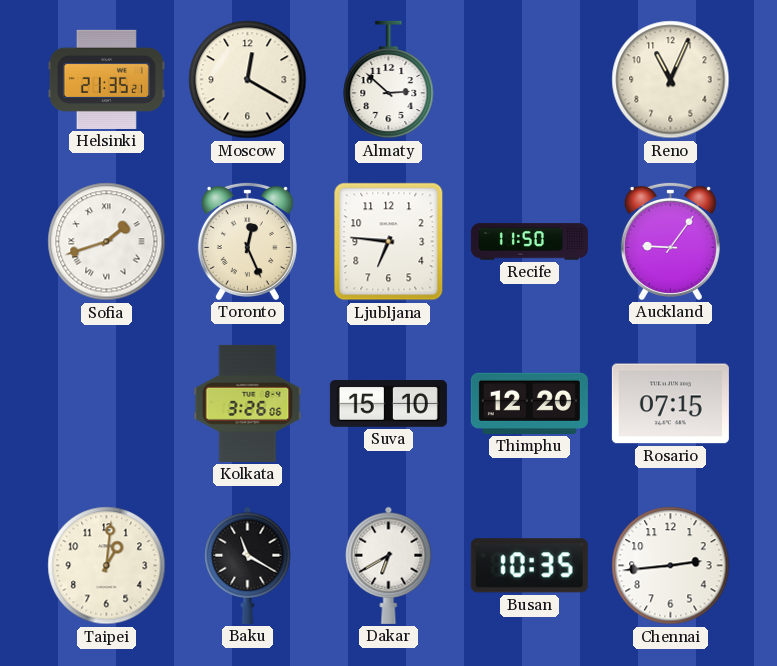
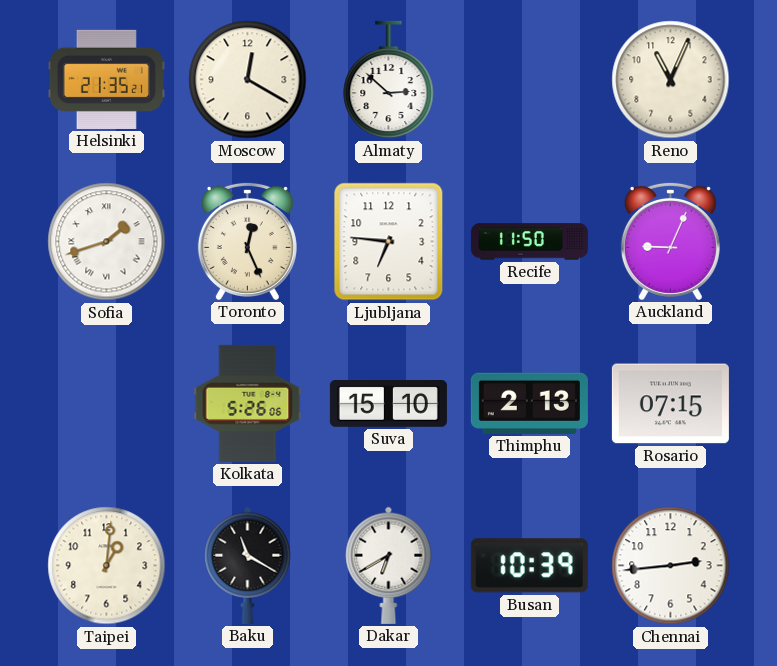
Auckland: 9:06 -> 9:04
Kolkata: 3:26 -> 5:26
Thimphu: 12:20 -> 2:13
Busan: 10:35 -> 10:39
